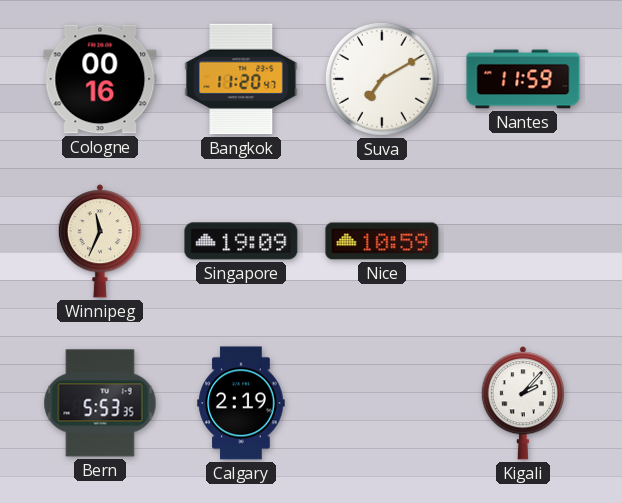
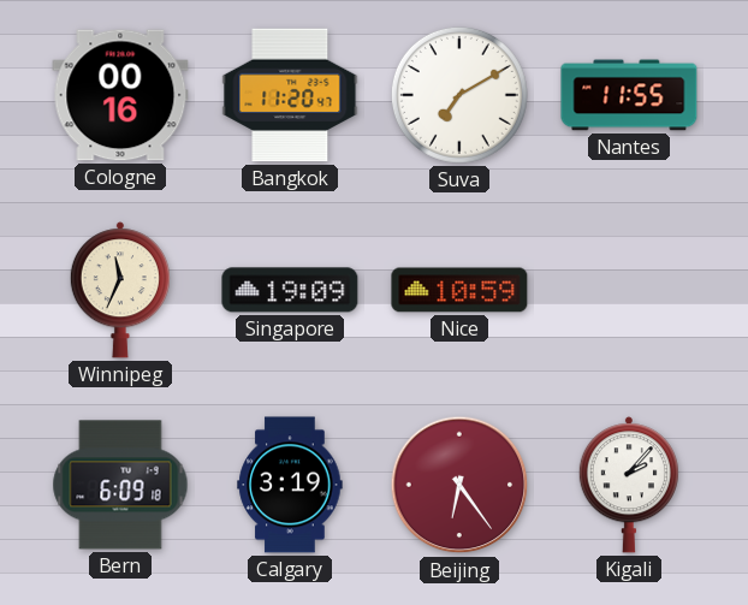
Nantes: 11:59 -> 11:55
Bern: 5:53 -> 6:09
Calgary: 2:19 -> 3:19
Beijing: none -> 6:24
